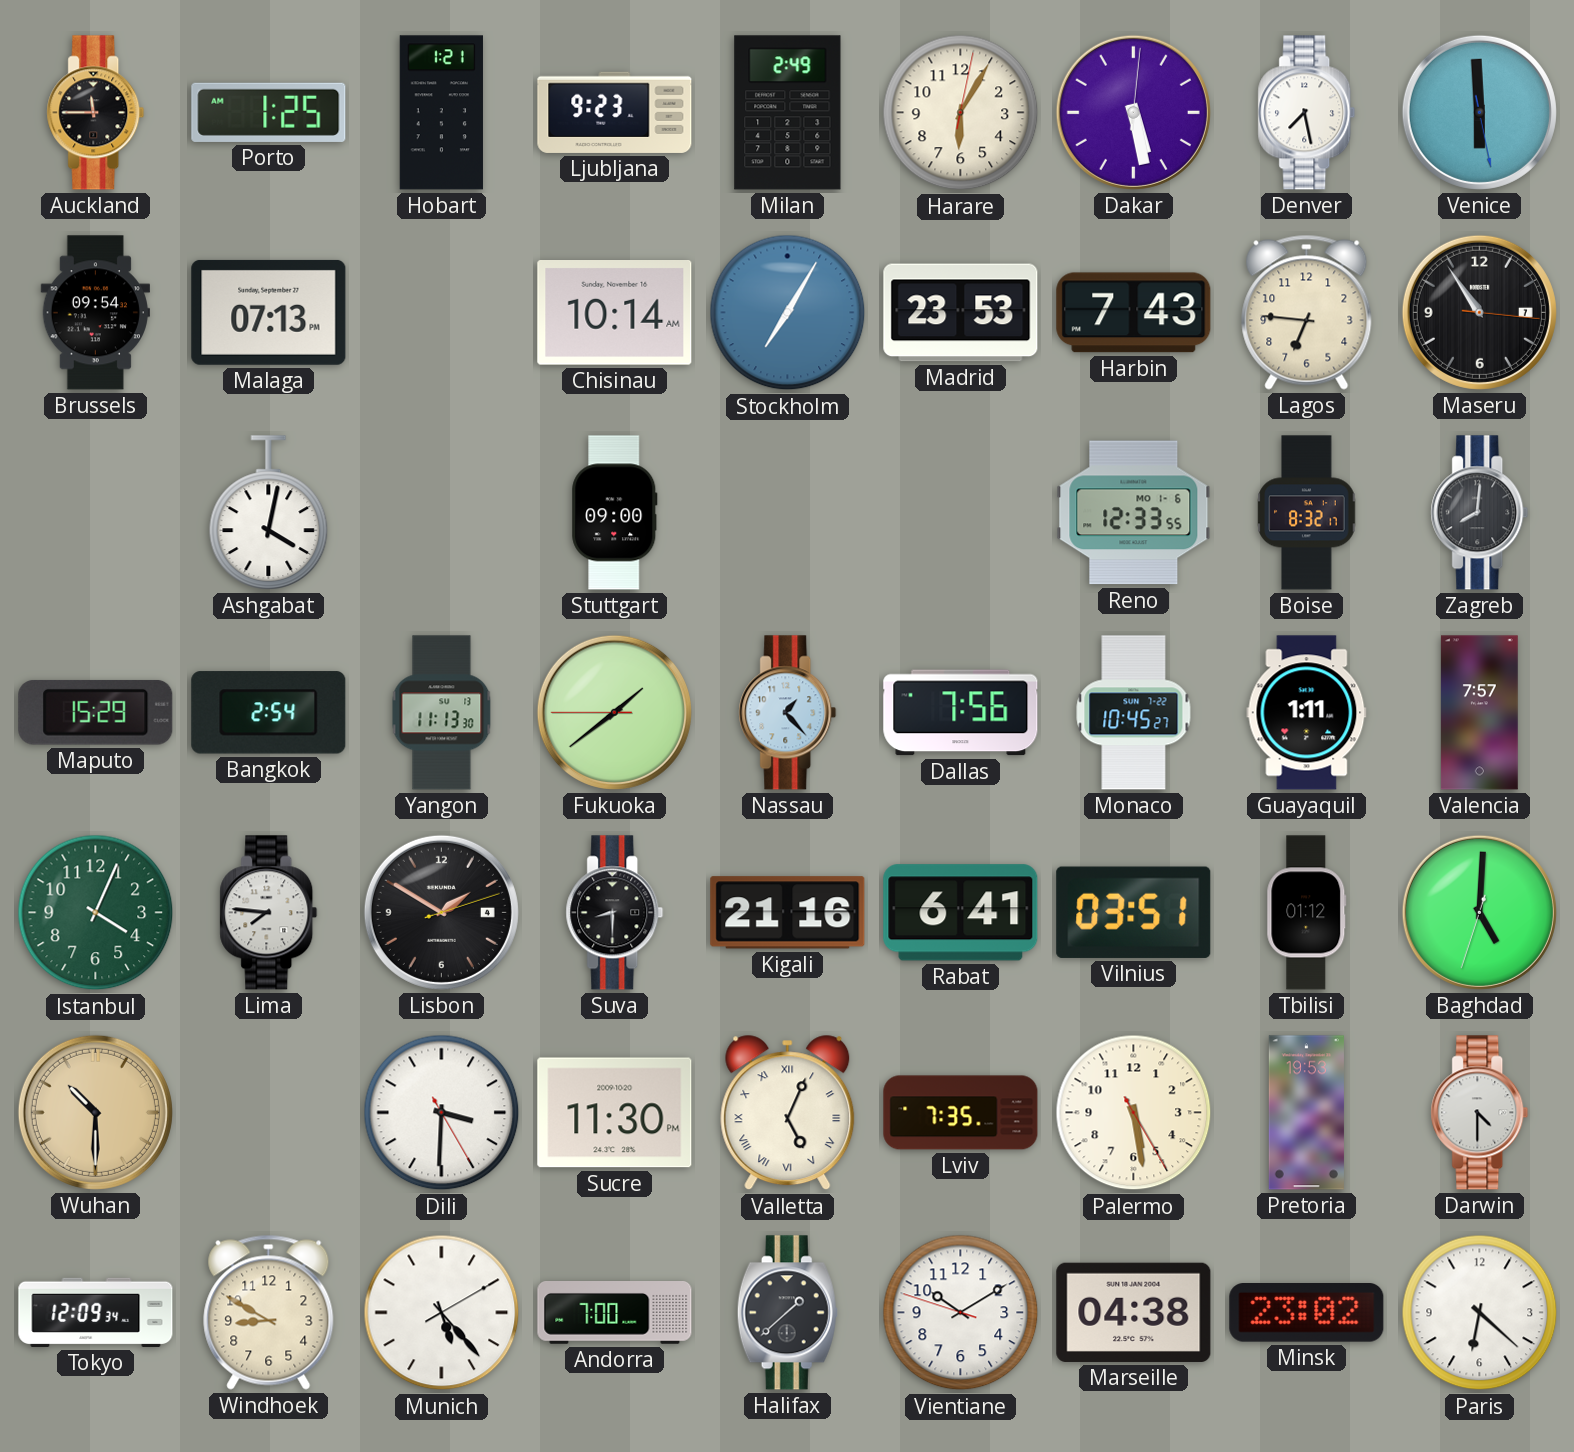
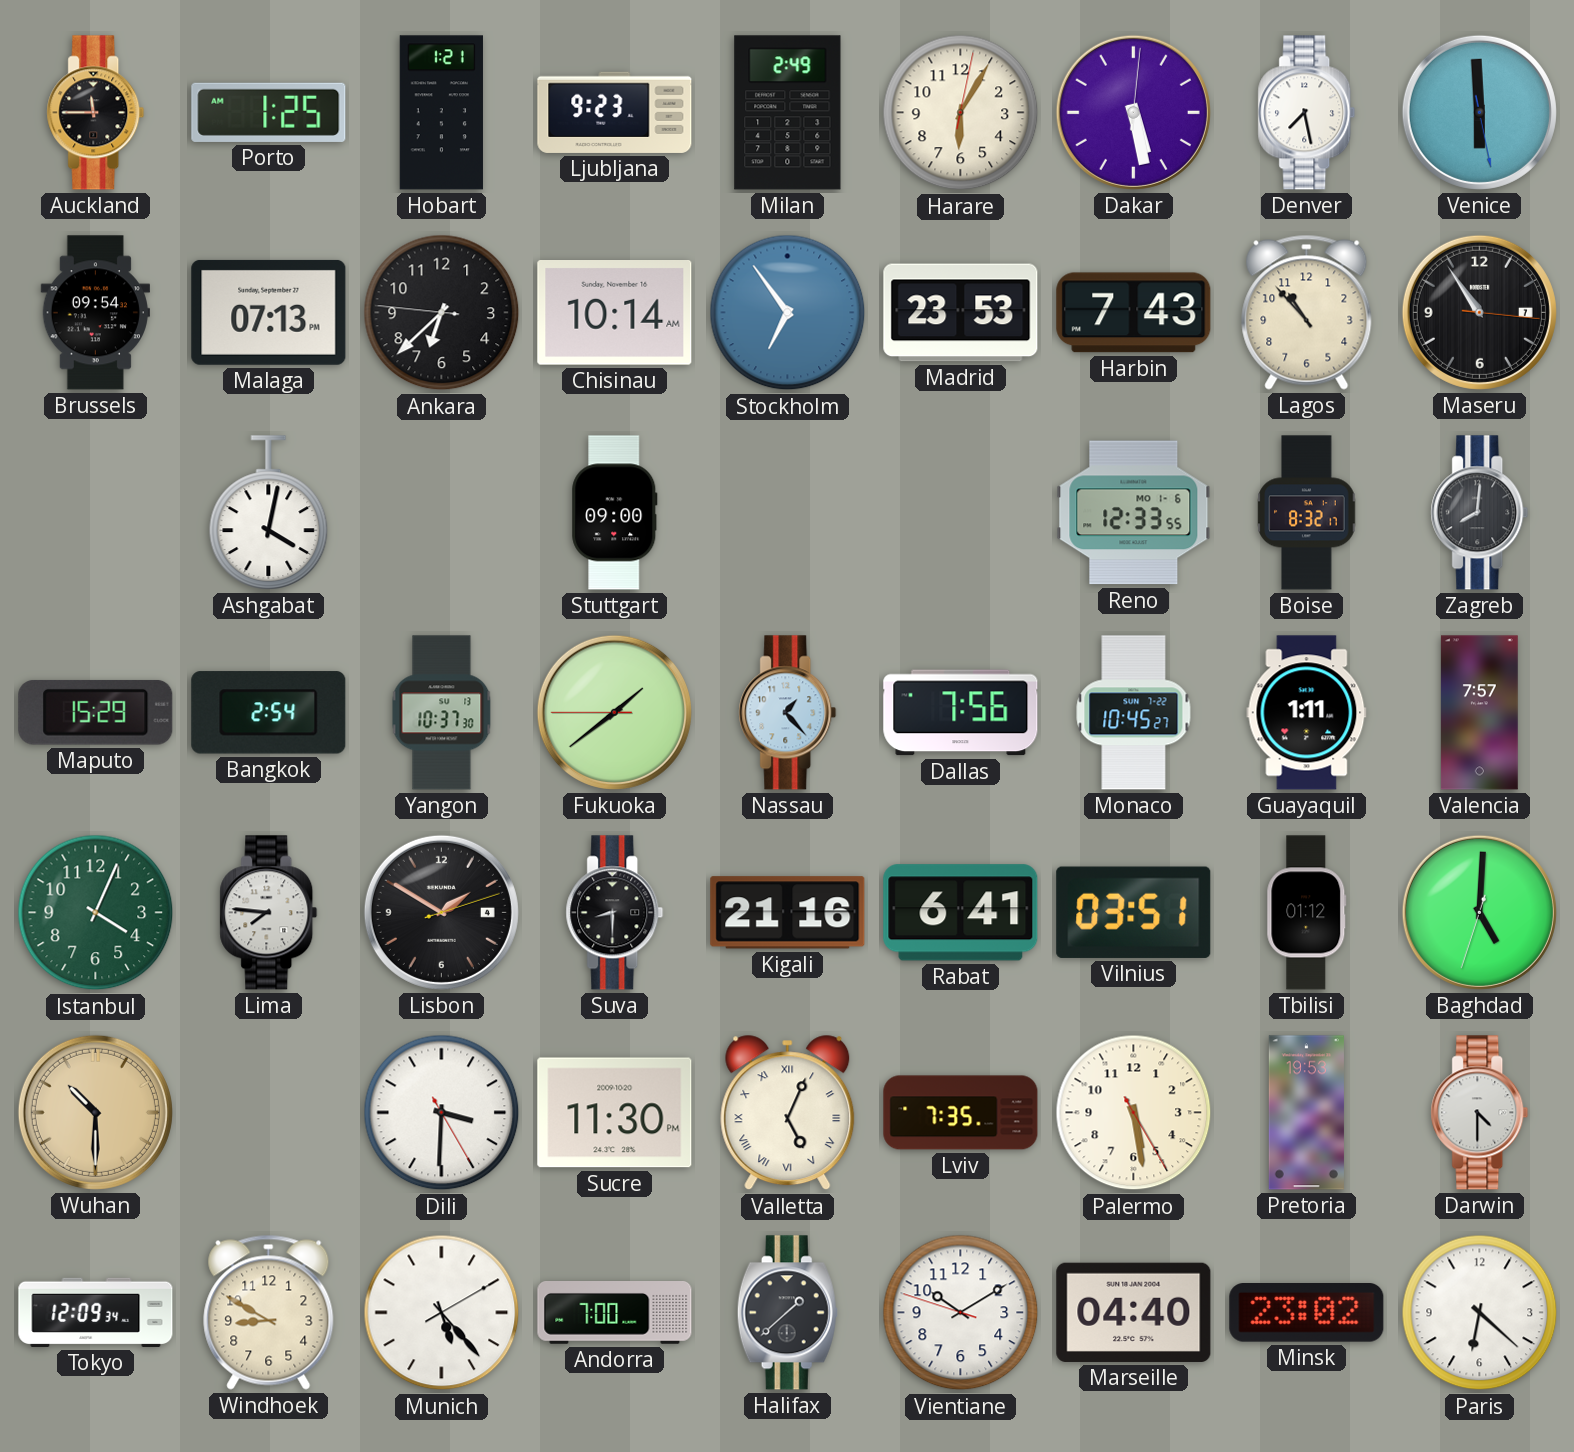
Ankara: none -> 6:37
Stockholm: 7:05 -> 6:54
Lagos: 6:46 -> 10:53
Yangon: 11:13 -> 10:37
Marseille: 04:38 -> 04:40
